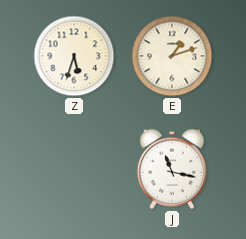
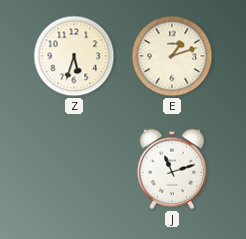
J: 11:17 -> 11:12
